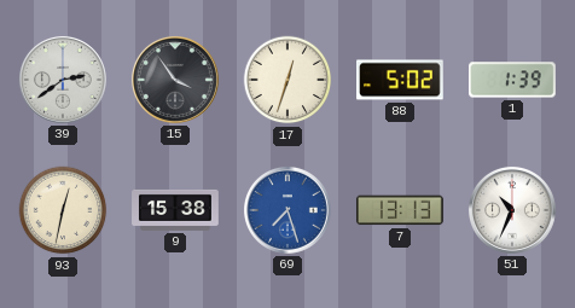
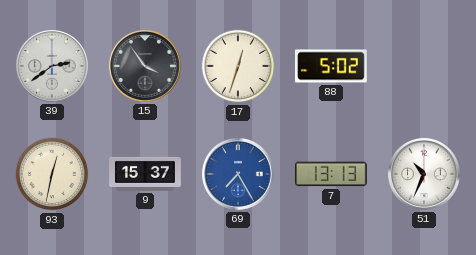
1: 1:39 -> none
9: 15:38 -> 15:37
69: 7:27 -> 7:25
